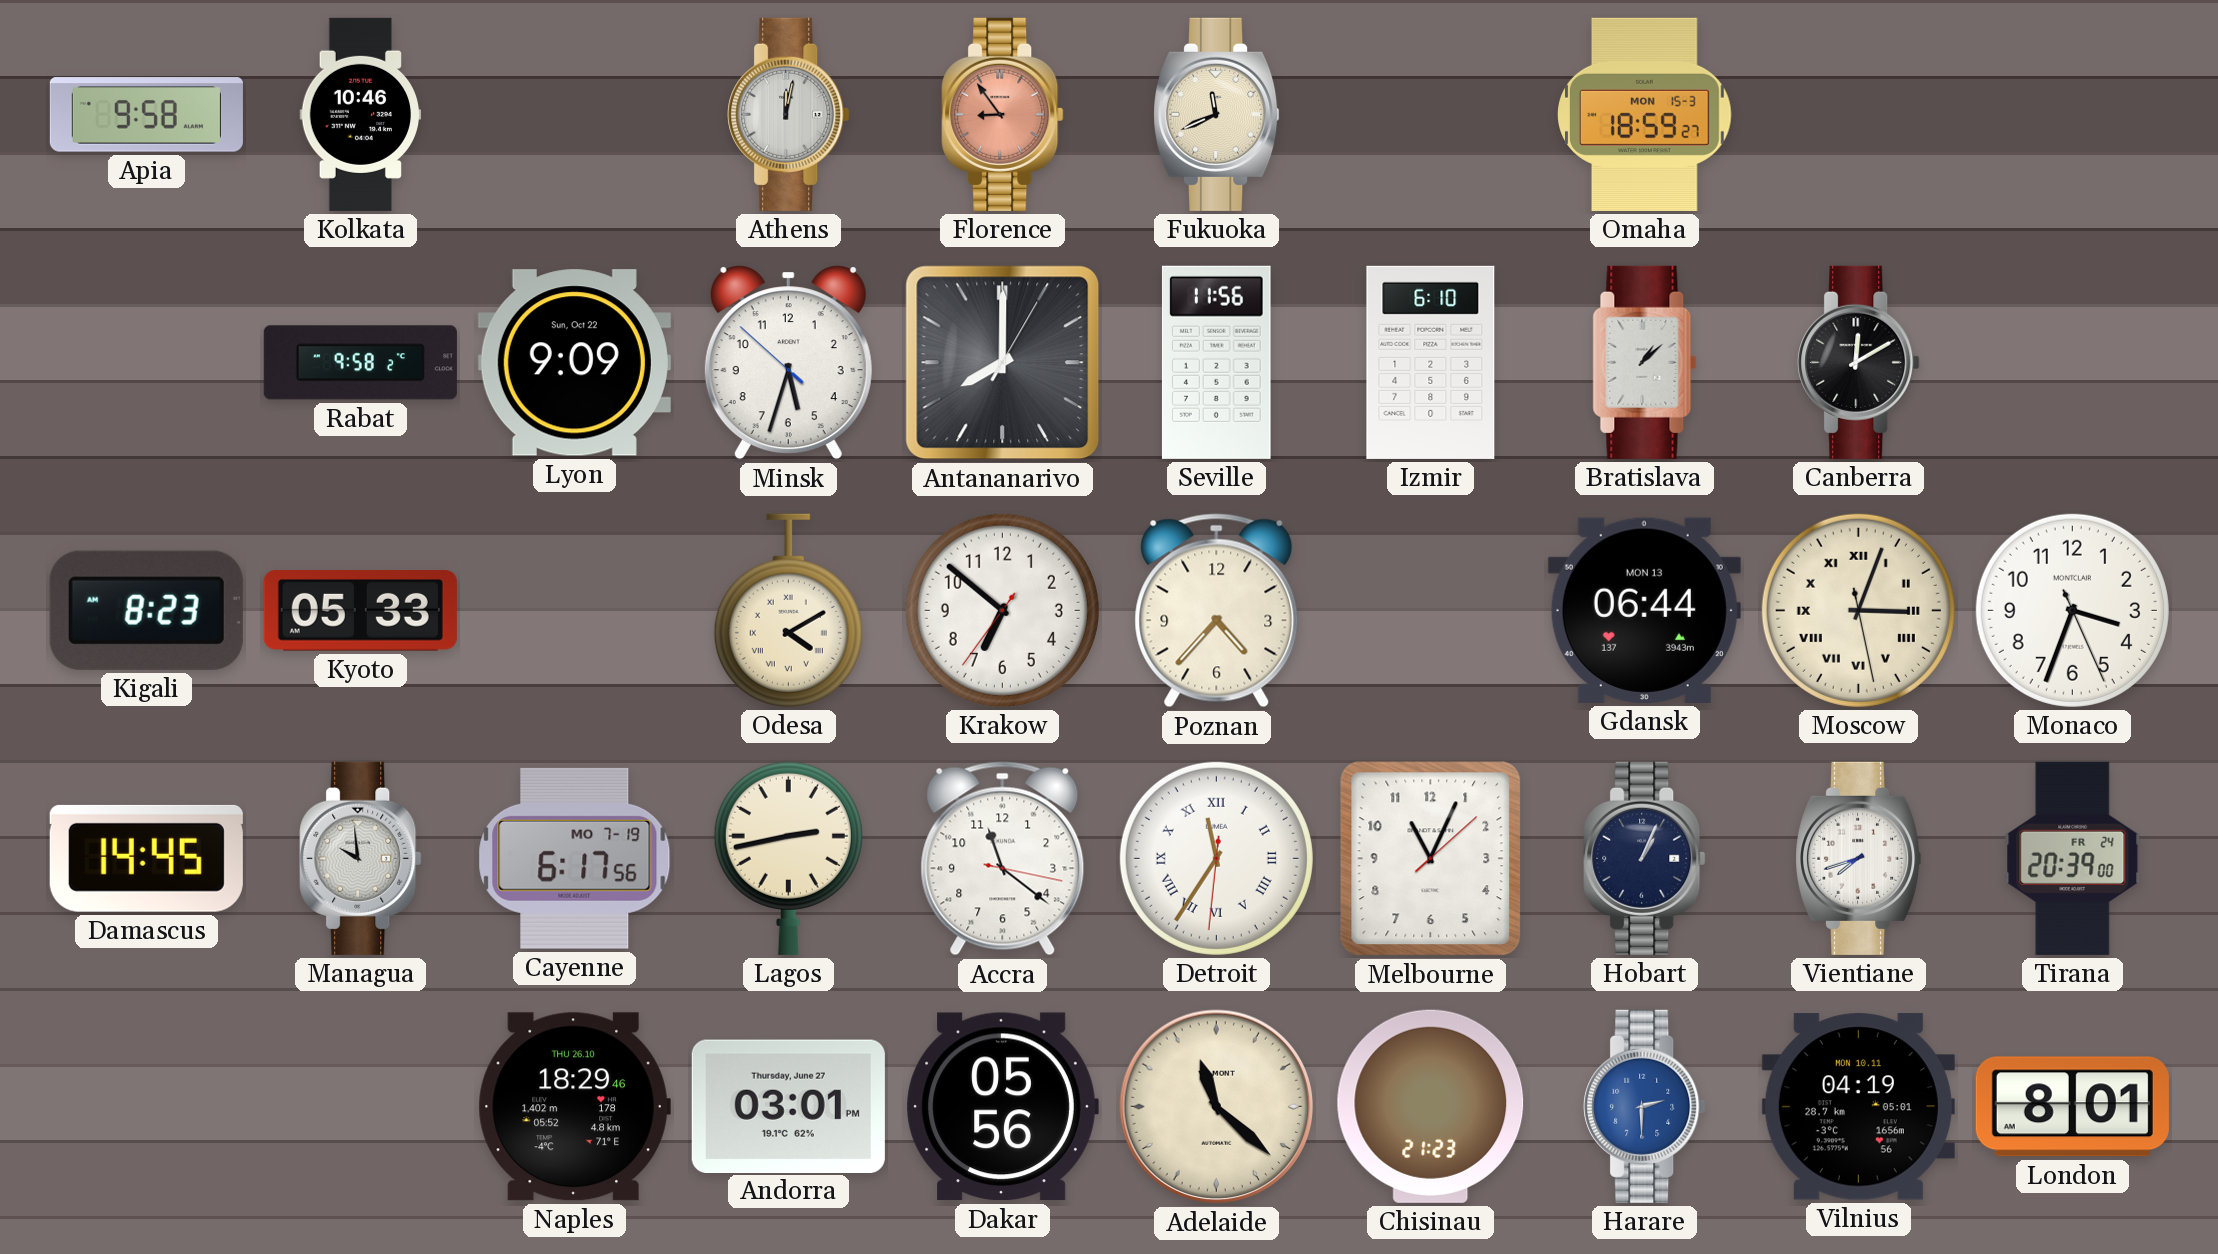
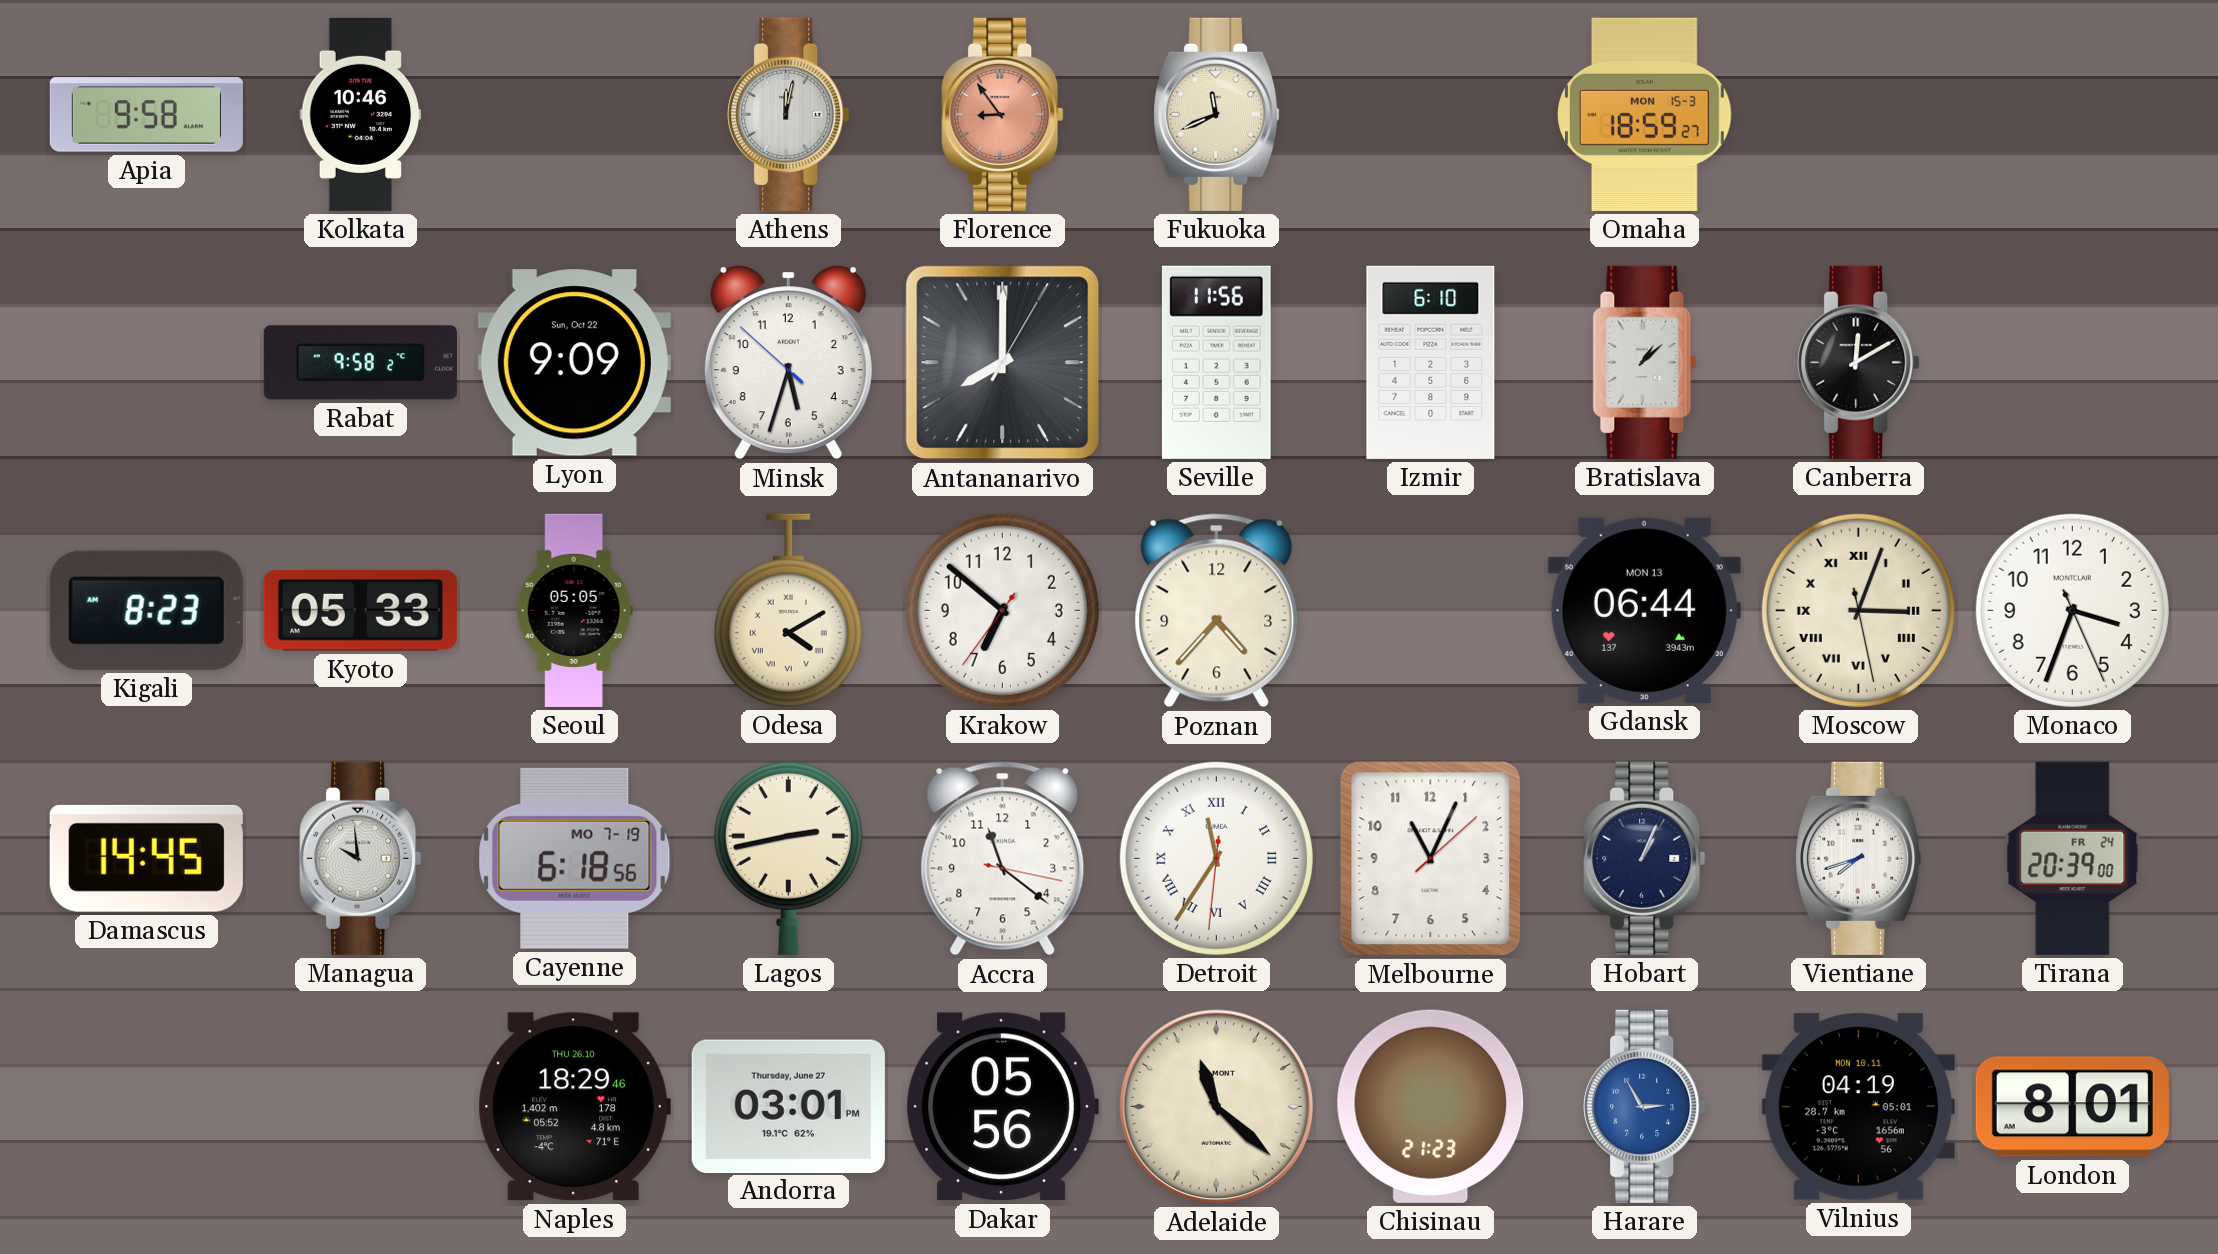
Seoul: none -> 05:05
Cayenne: 6:17 -> 6:18
Harare: 2:30 -> 2:55
